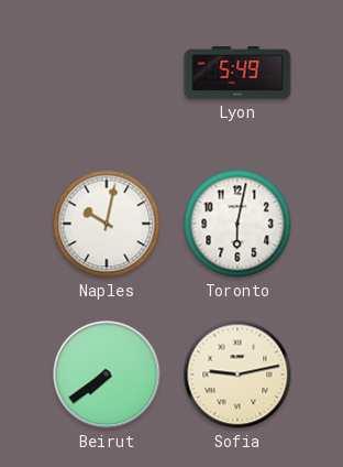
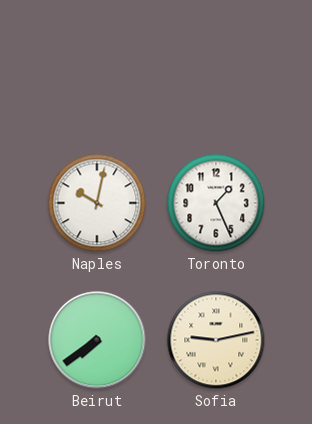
Lyon: 5:49 -> none
Toronto: 6:02 -> 1:26
